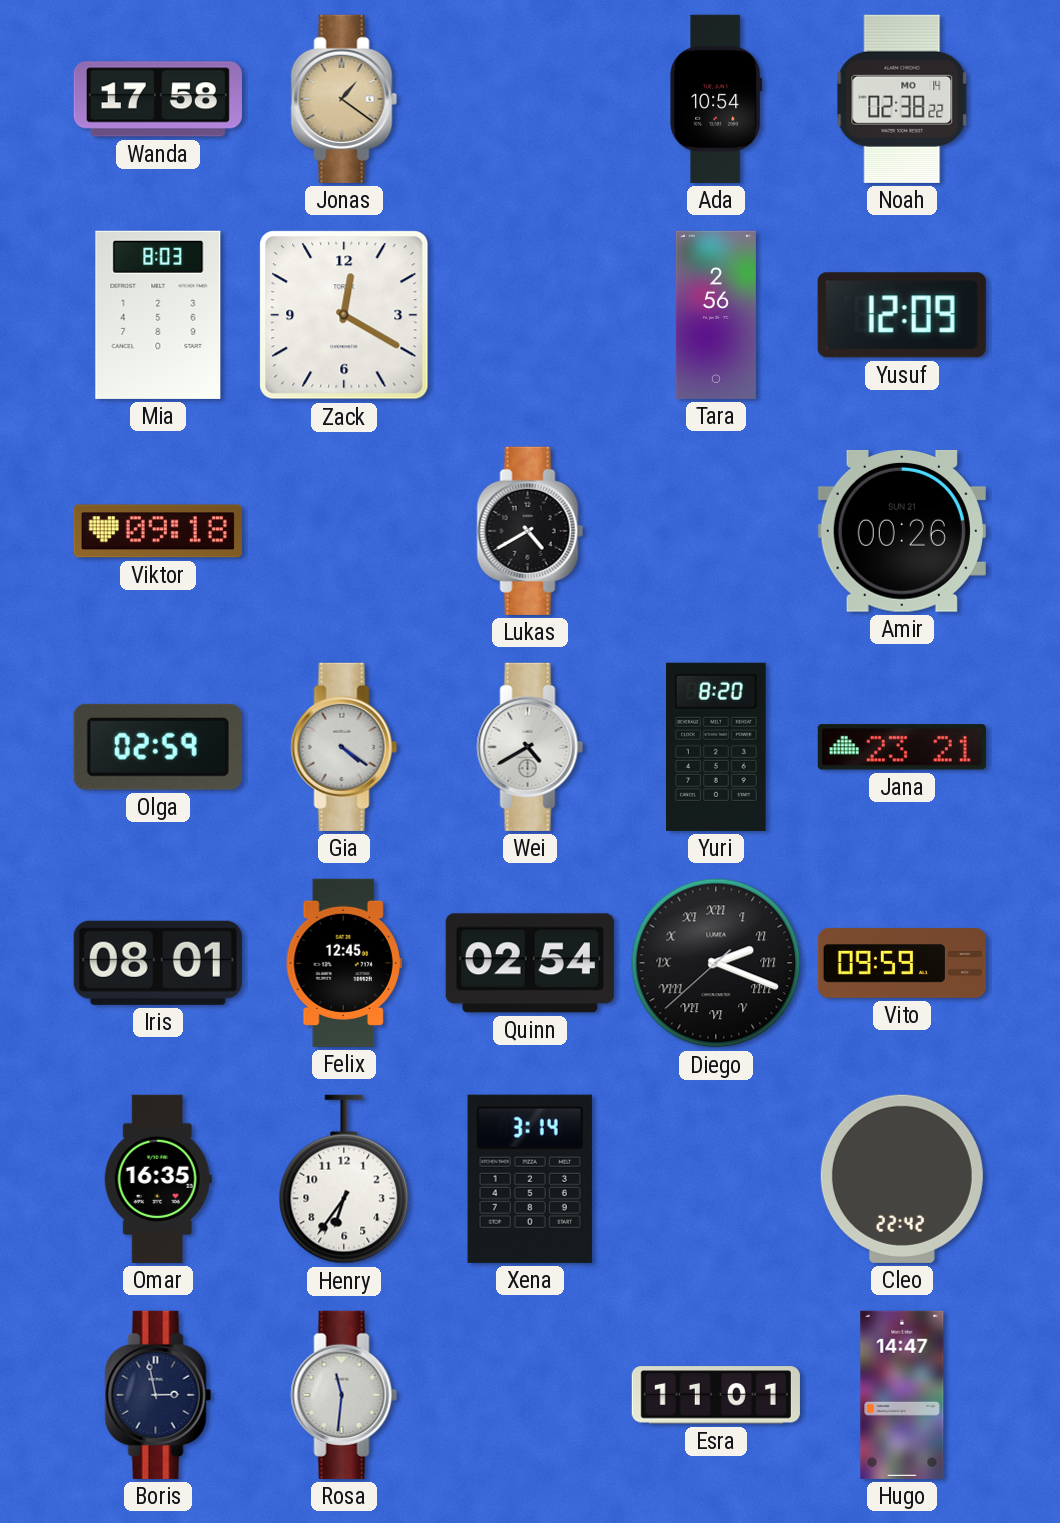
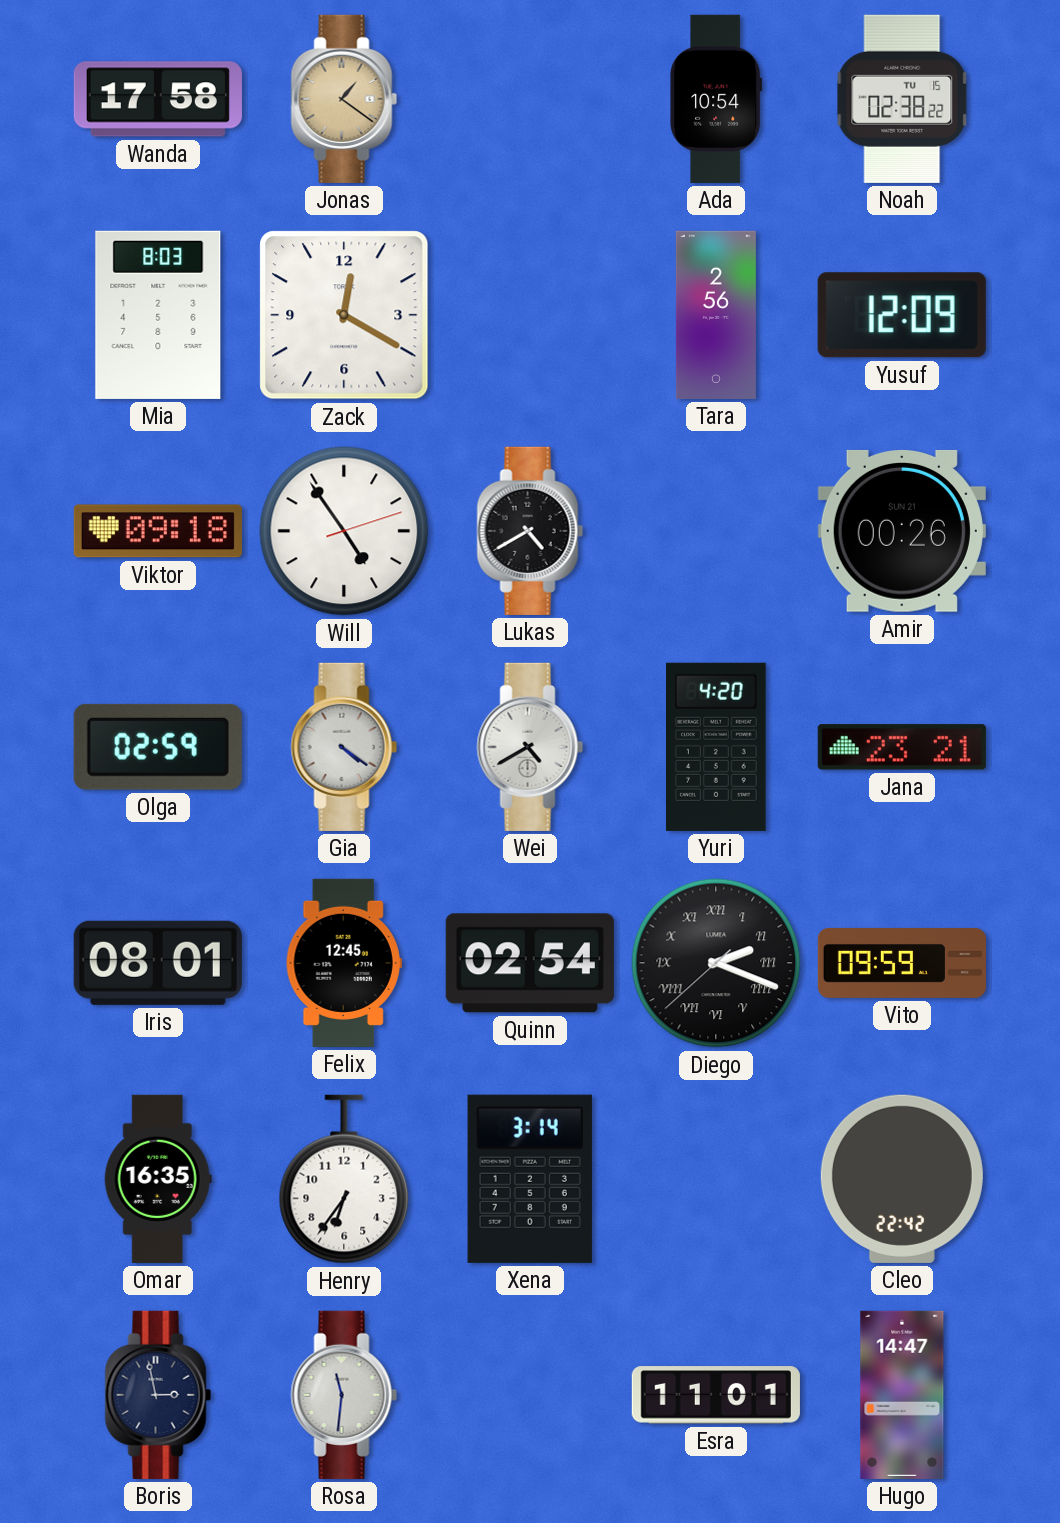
Noah date: MO 14 -> TU 15
Will: none -> 4:54
Yuri: 8:20 -> 4:20
